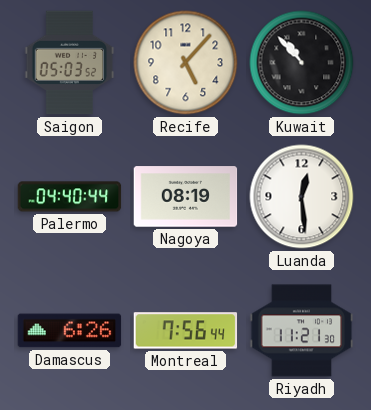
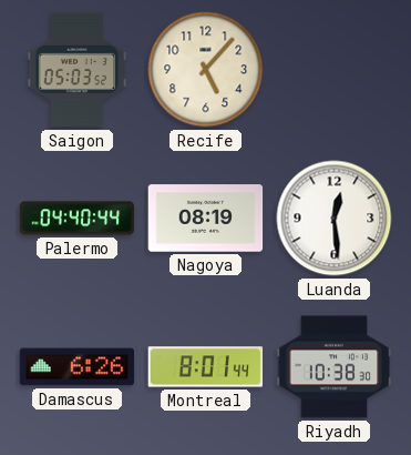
Kuwait: 10:53 -> none
Montreal: 7:56 -> 8:01
Riyadh: 11:21 -> 10:38
